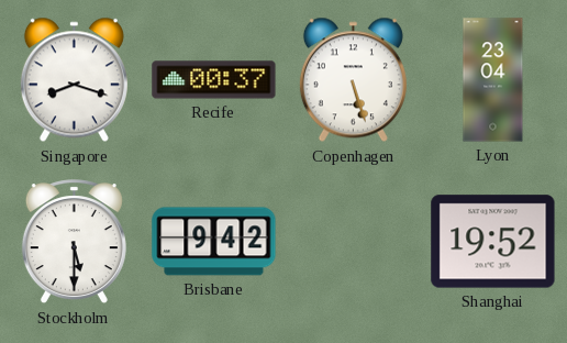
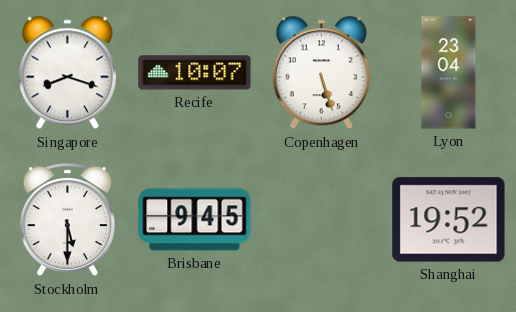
Recife: 00:37 -> 10:07
Brisbane: 9:42 -> 9:45
